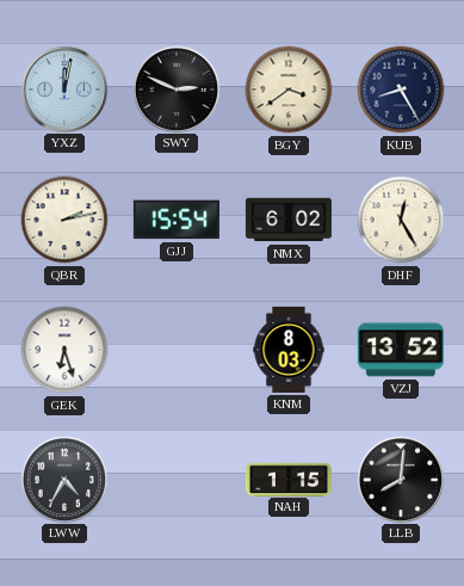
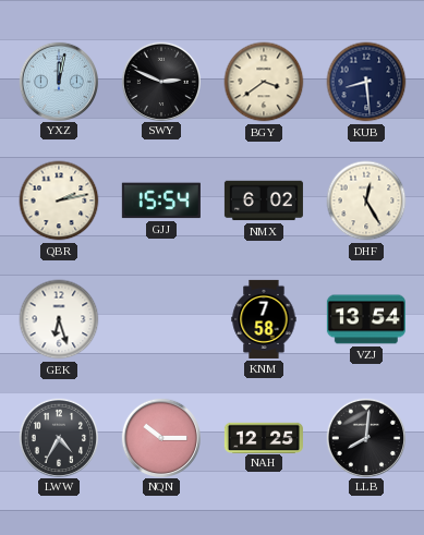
KUB: 8:25 -> 8:29
KNM: 8:03 -> 7:58
VZJ: 13:52 -> 13:54
NQN: none -> 10:15
NAH: 1:15 -> 12:25
